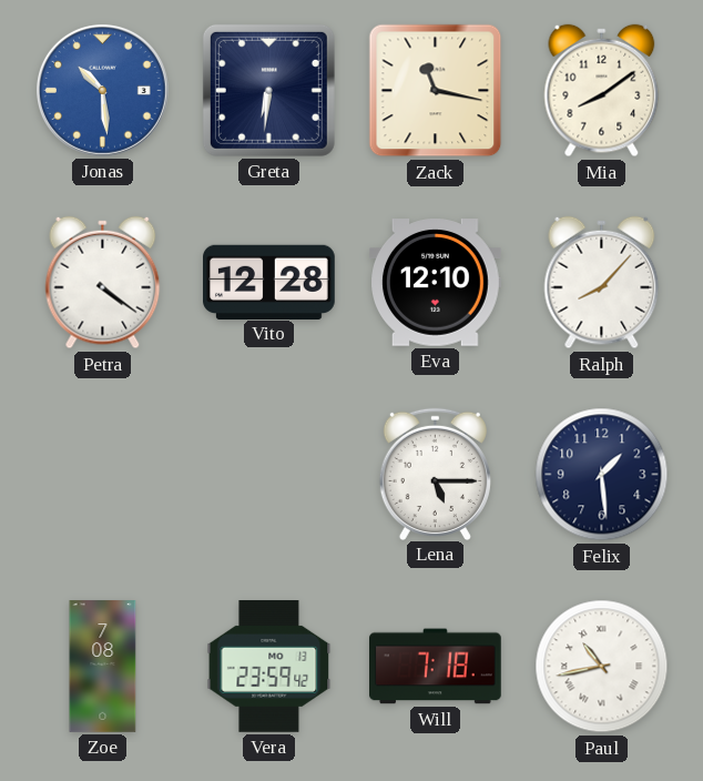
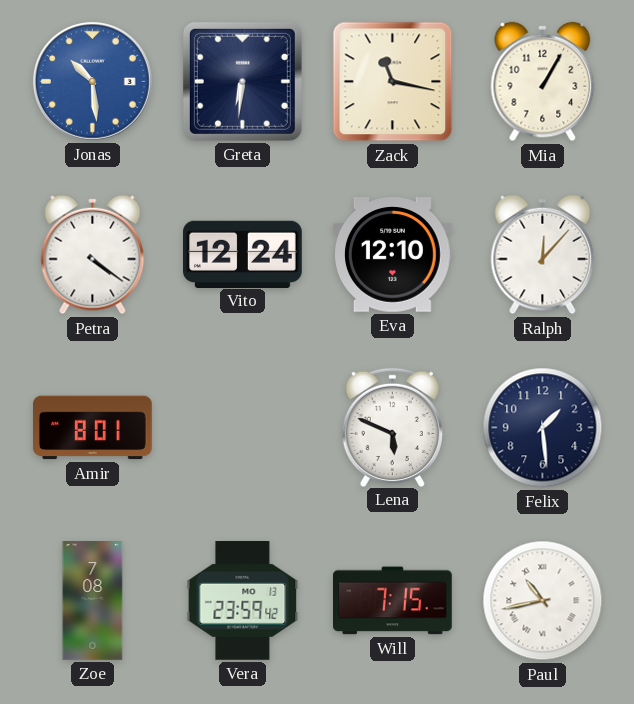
Mia: 8:09 -> 1:05
Vito: 12:28 -> 12:24
Ralph: 8:07 -> 12:07
Amir: none -> 8:01
Lena: 5:15 -> 5:49
Will: 7:18 -> 7:15
